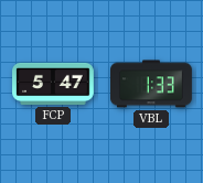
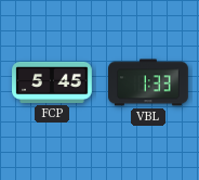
FCP: 5:47 -> 5:45
